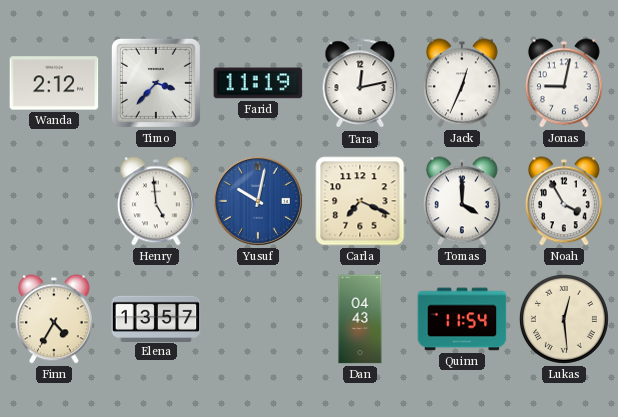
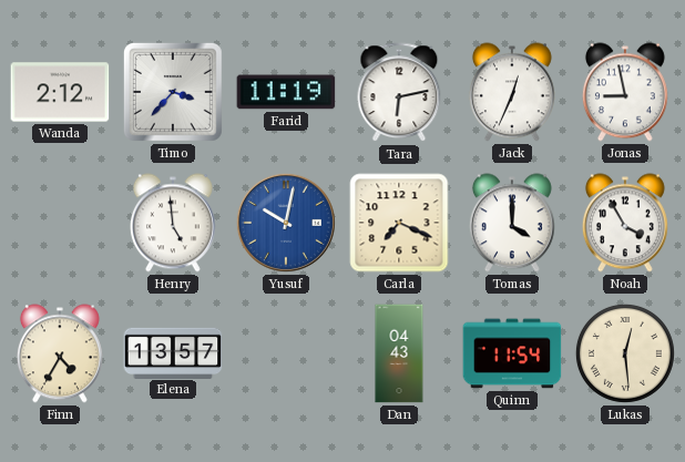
Tara: 12:13 -> 6:13
Jonas: 9:02 -> 8:58
